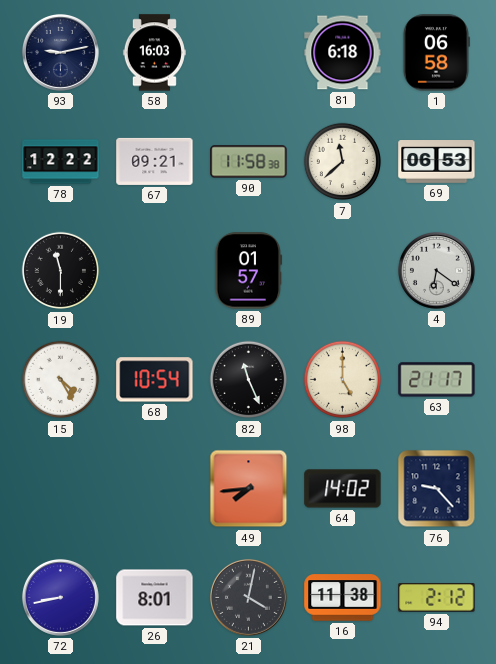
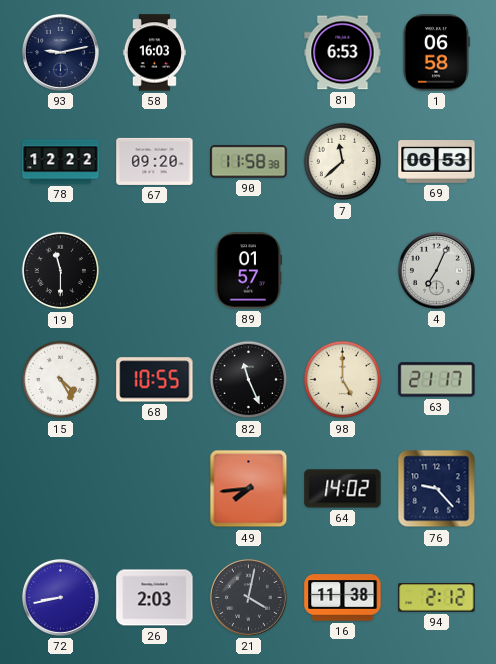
81: 6:18 -> 6:53
67: 09:21 -> 09:20
4: 6:21 -> 7:04
68: 10:54 -> 10:55
26: 8:01 -> 2:03
